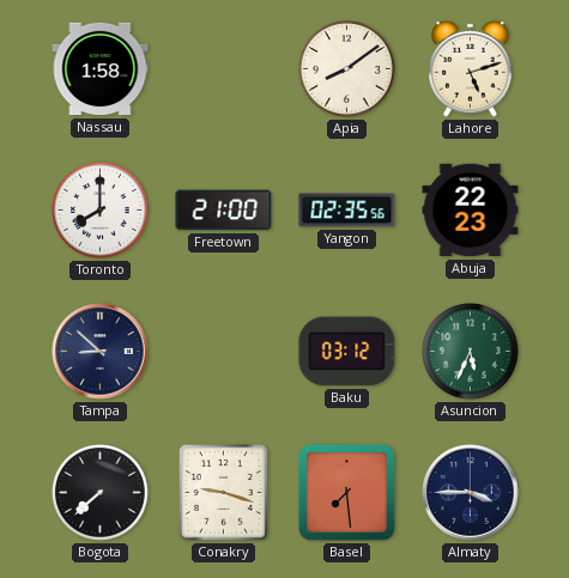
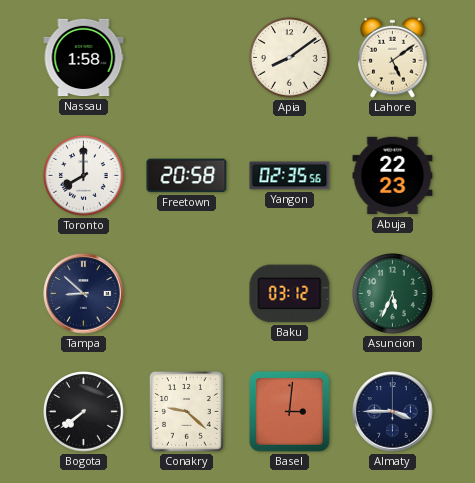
Lahore: 5:12 -> 5:09
Freetown: 21:00 -> 20:58
Bogota: 7:38 -> 7:39
Conakry: 9:18 -> 9:22
Basel: 7:29 -> 3:01
